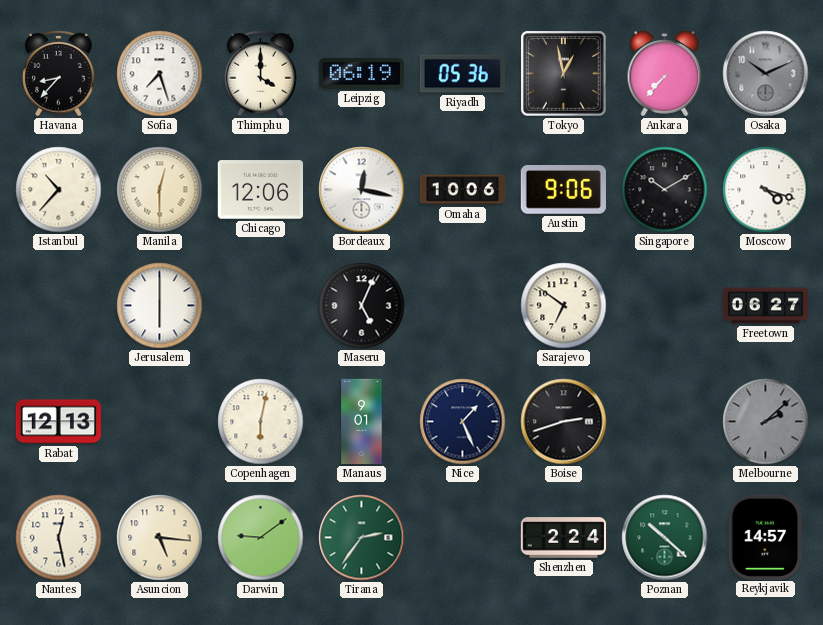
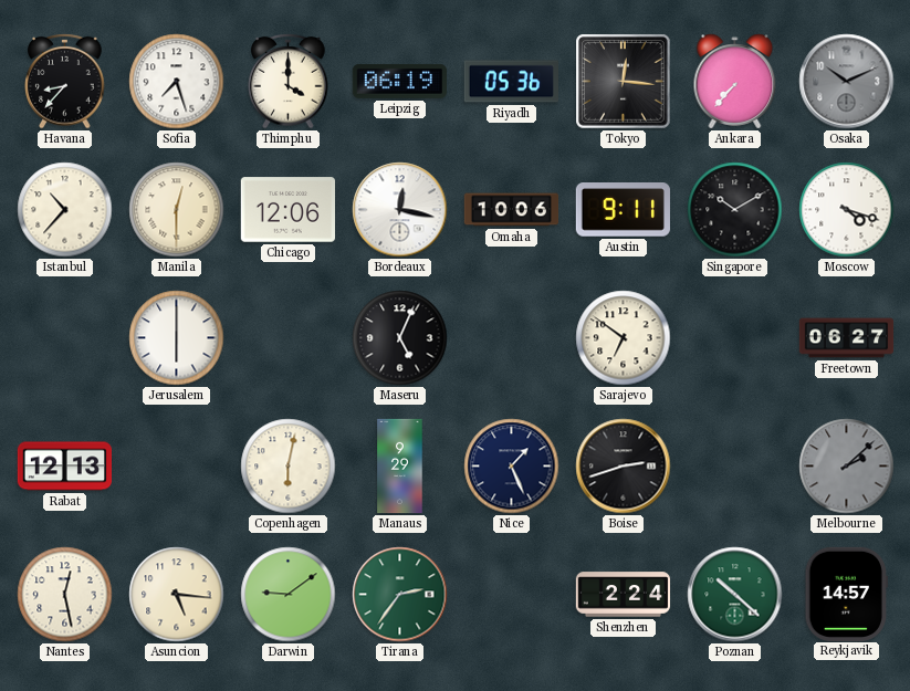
Tokyo: 12:58 -> 12:16
Austin: 9:06 -> 9:11
Manaus: 9:01 -> 9:29
